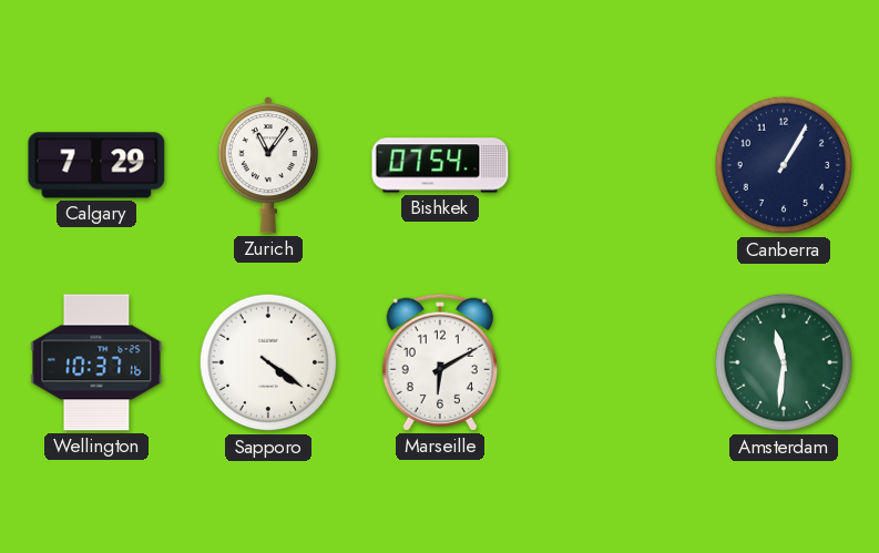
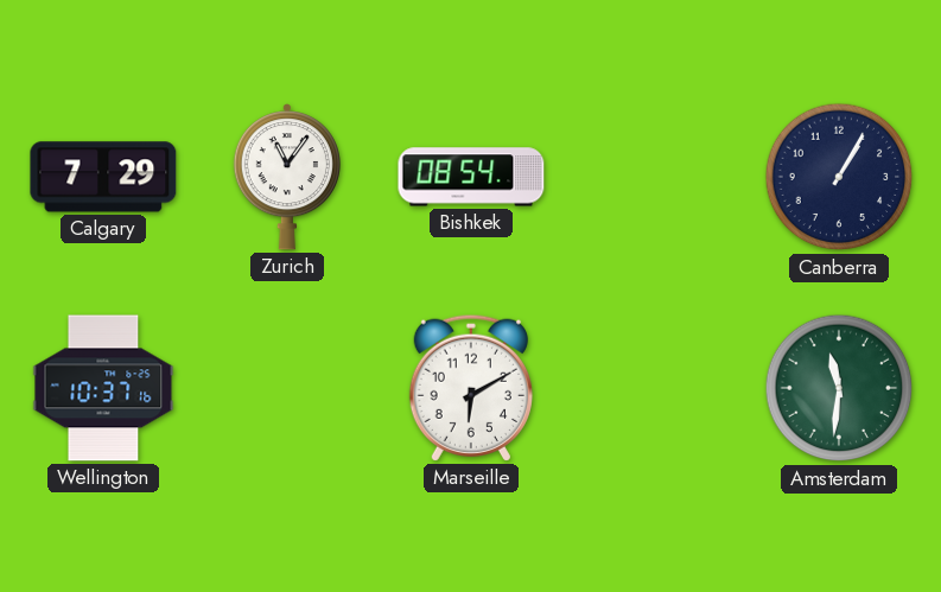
Bishkek: 07:54 -> 08:54
Sapporo: 4:21 -> none
